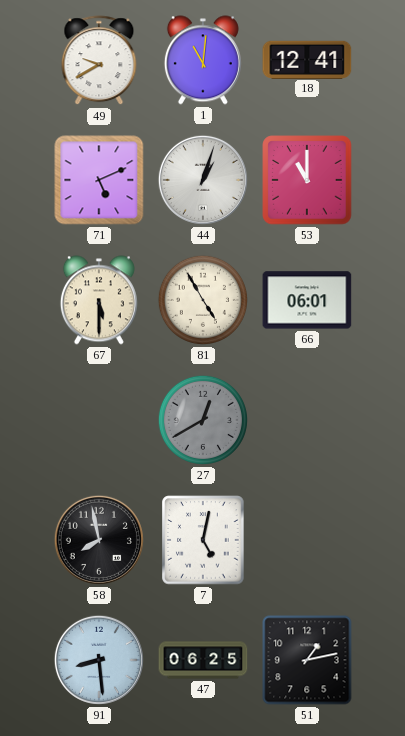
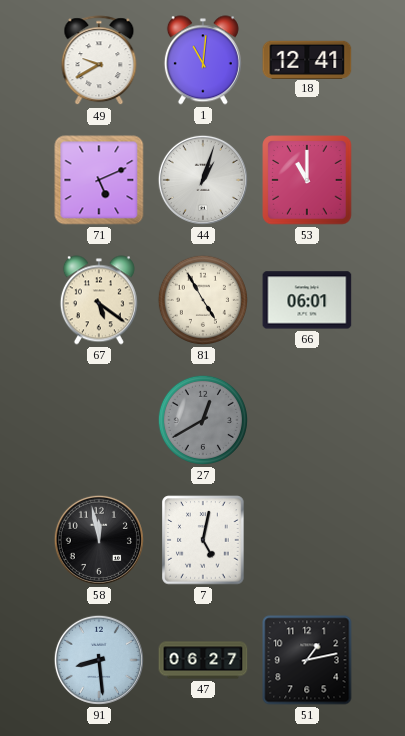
67: 5:30 -> 5:21
58: 7:58 -> 11:58
47: 06:25 -> 06:27
